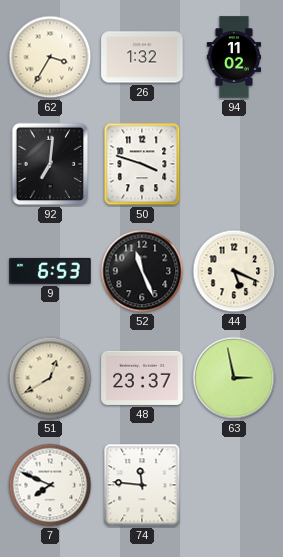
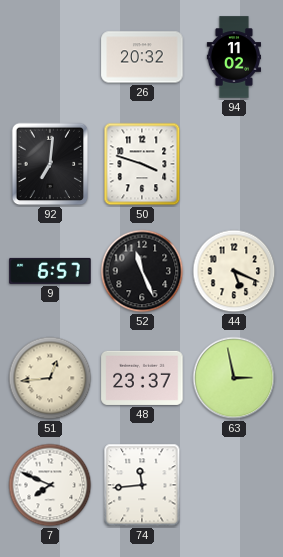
62: 3:35 -> none
26: 1:32 -> 20:32
9: 6:53 -> 6:57
51: 12:40 -> 12:44
74: 11:46 -> 11:44
